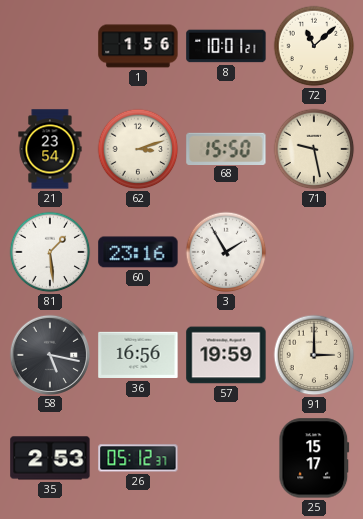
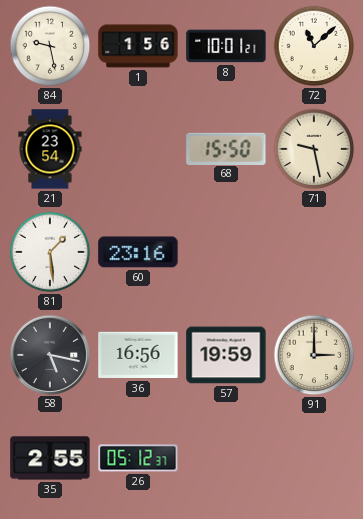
84: none -> 9:28
62: 3:12 -> none
3: 1:55 -> none
35: 2:53 -> 2:55
25: 15:17 -> none
